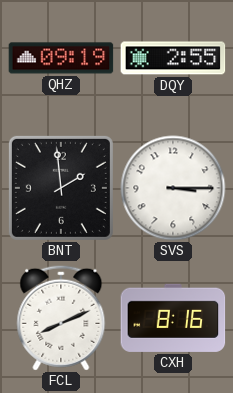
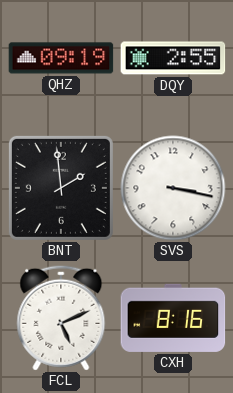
SVS: 3:15 -> 3:17
FCL: 8:11 -> 5:11
